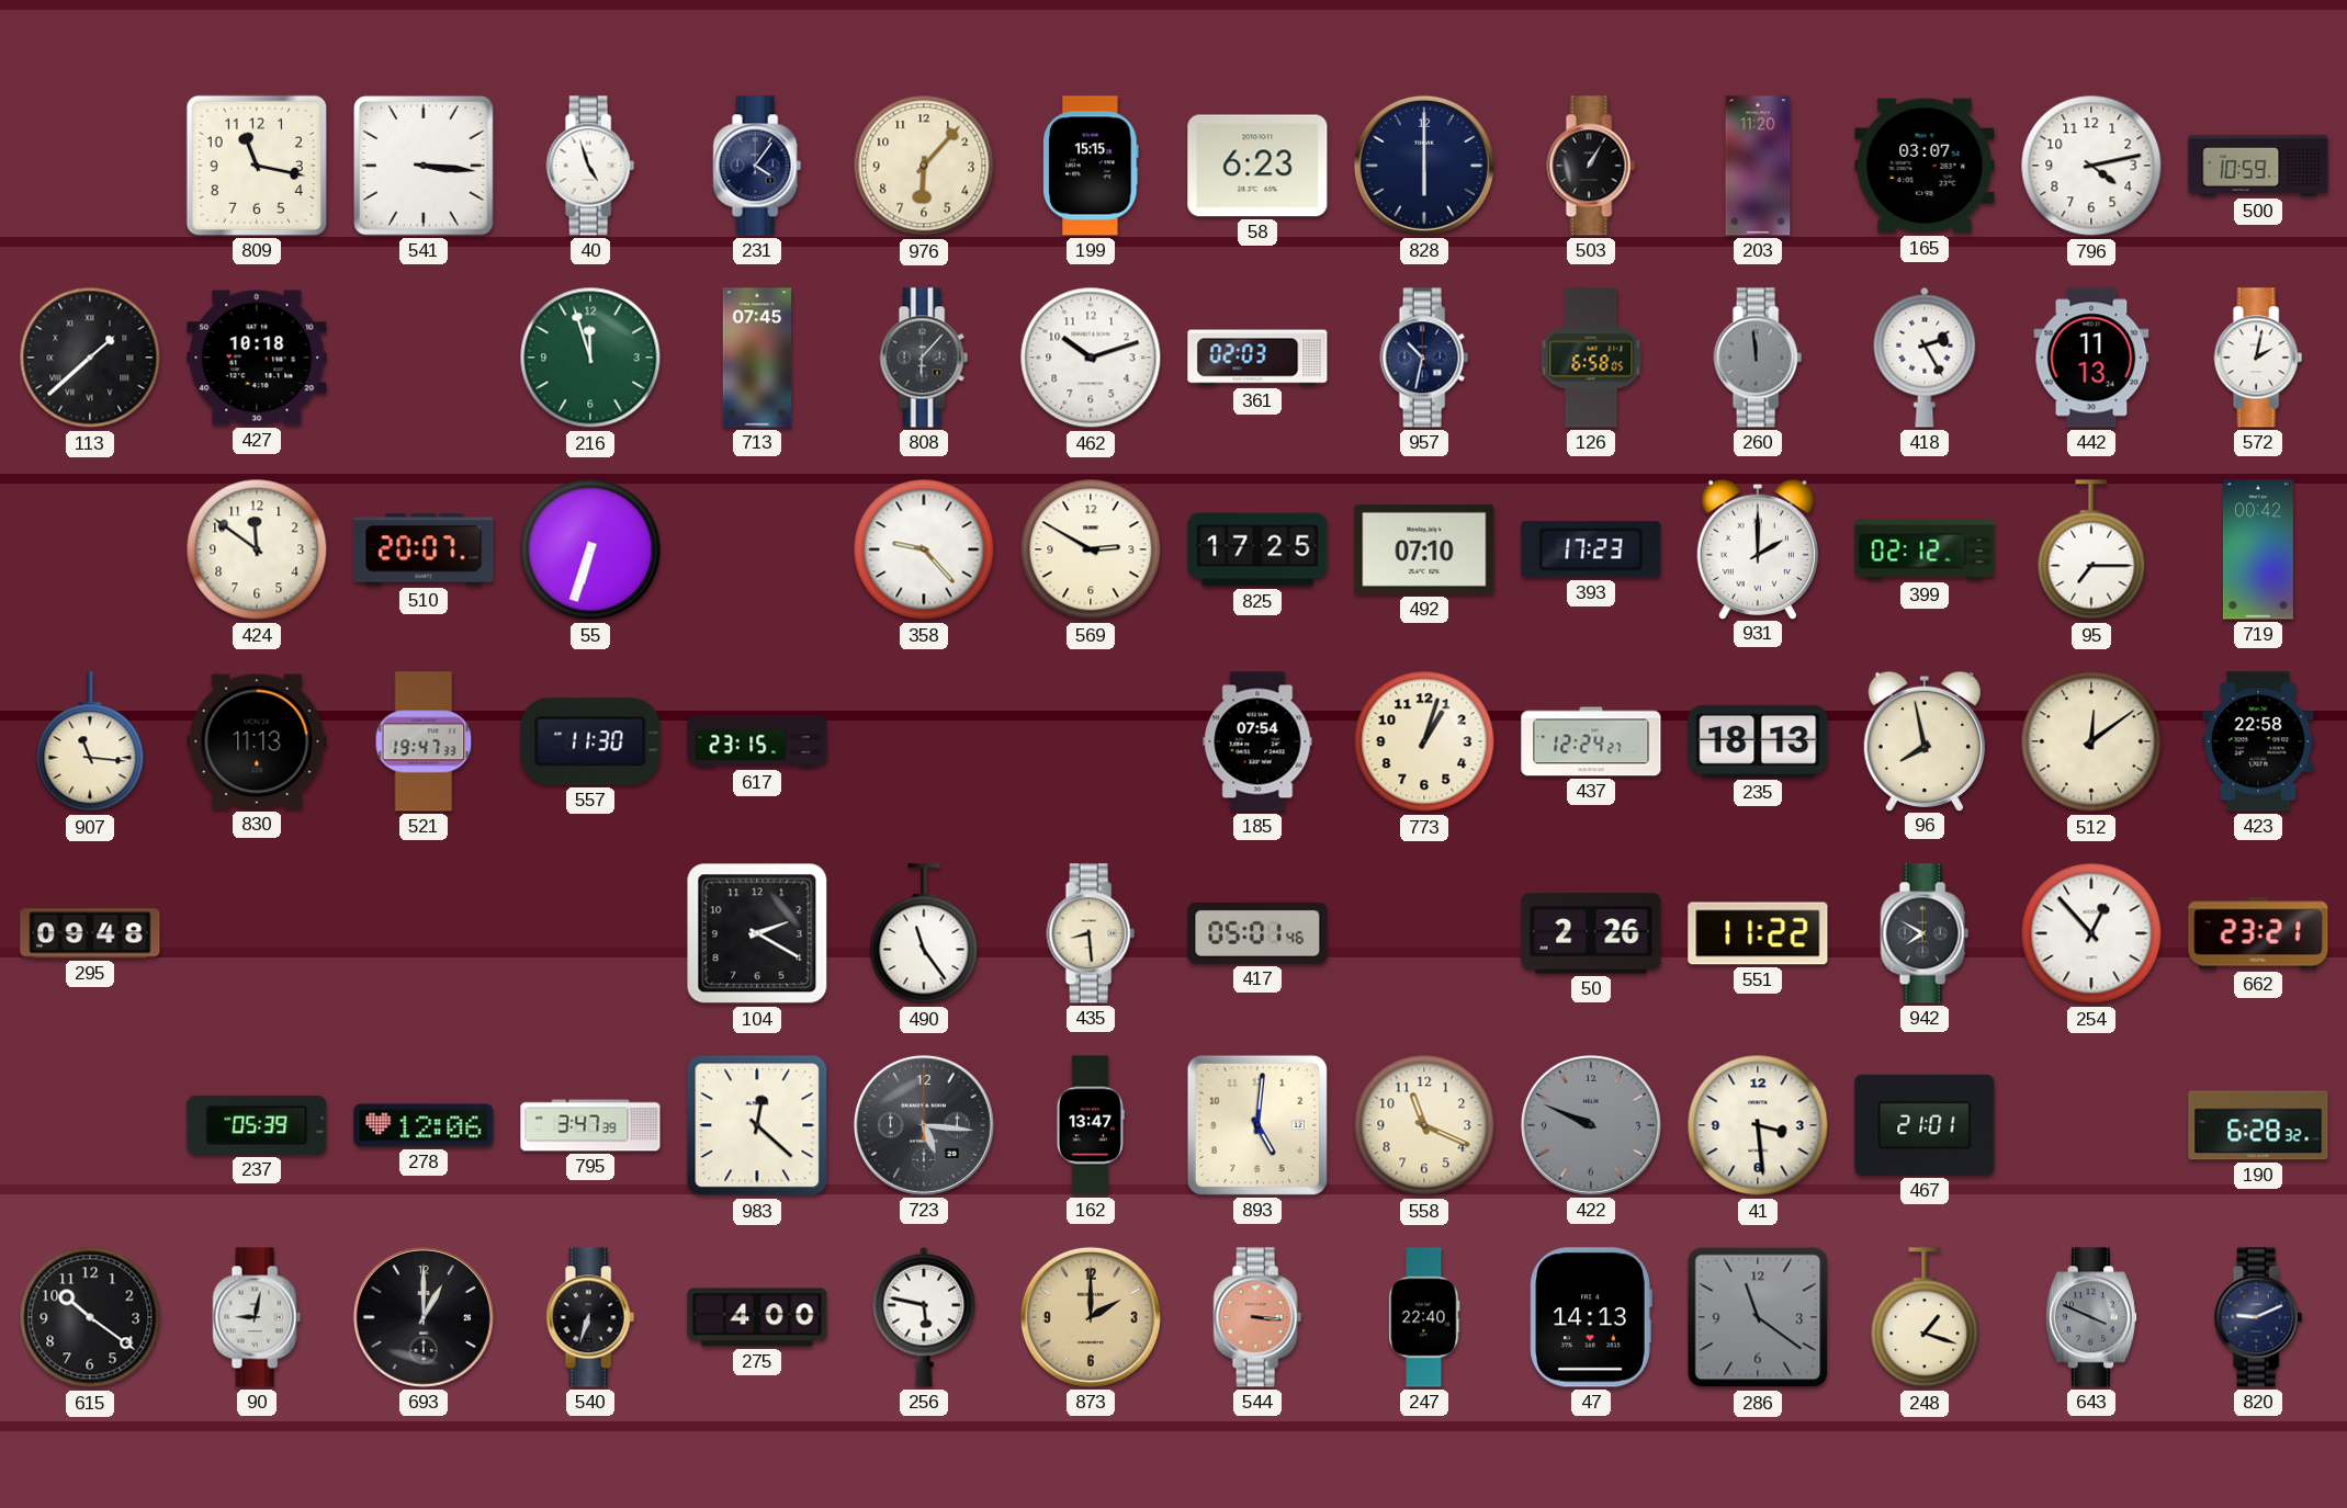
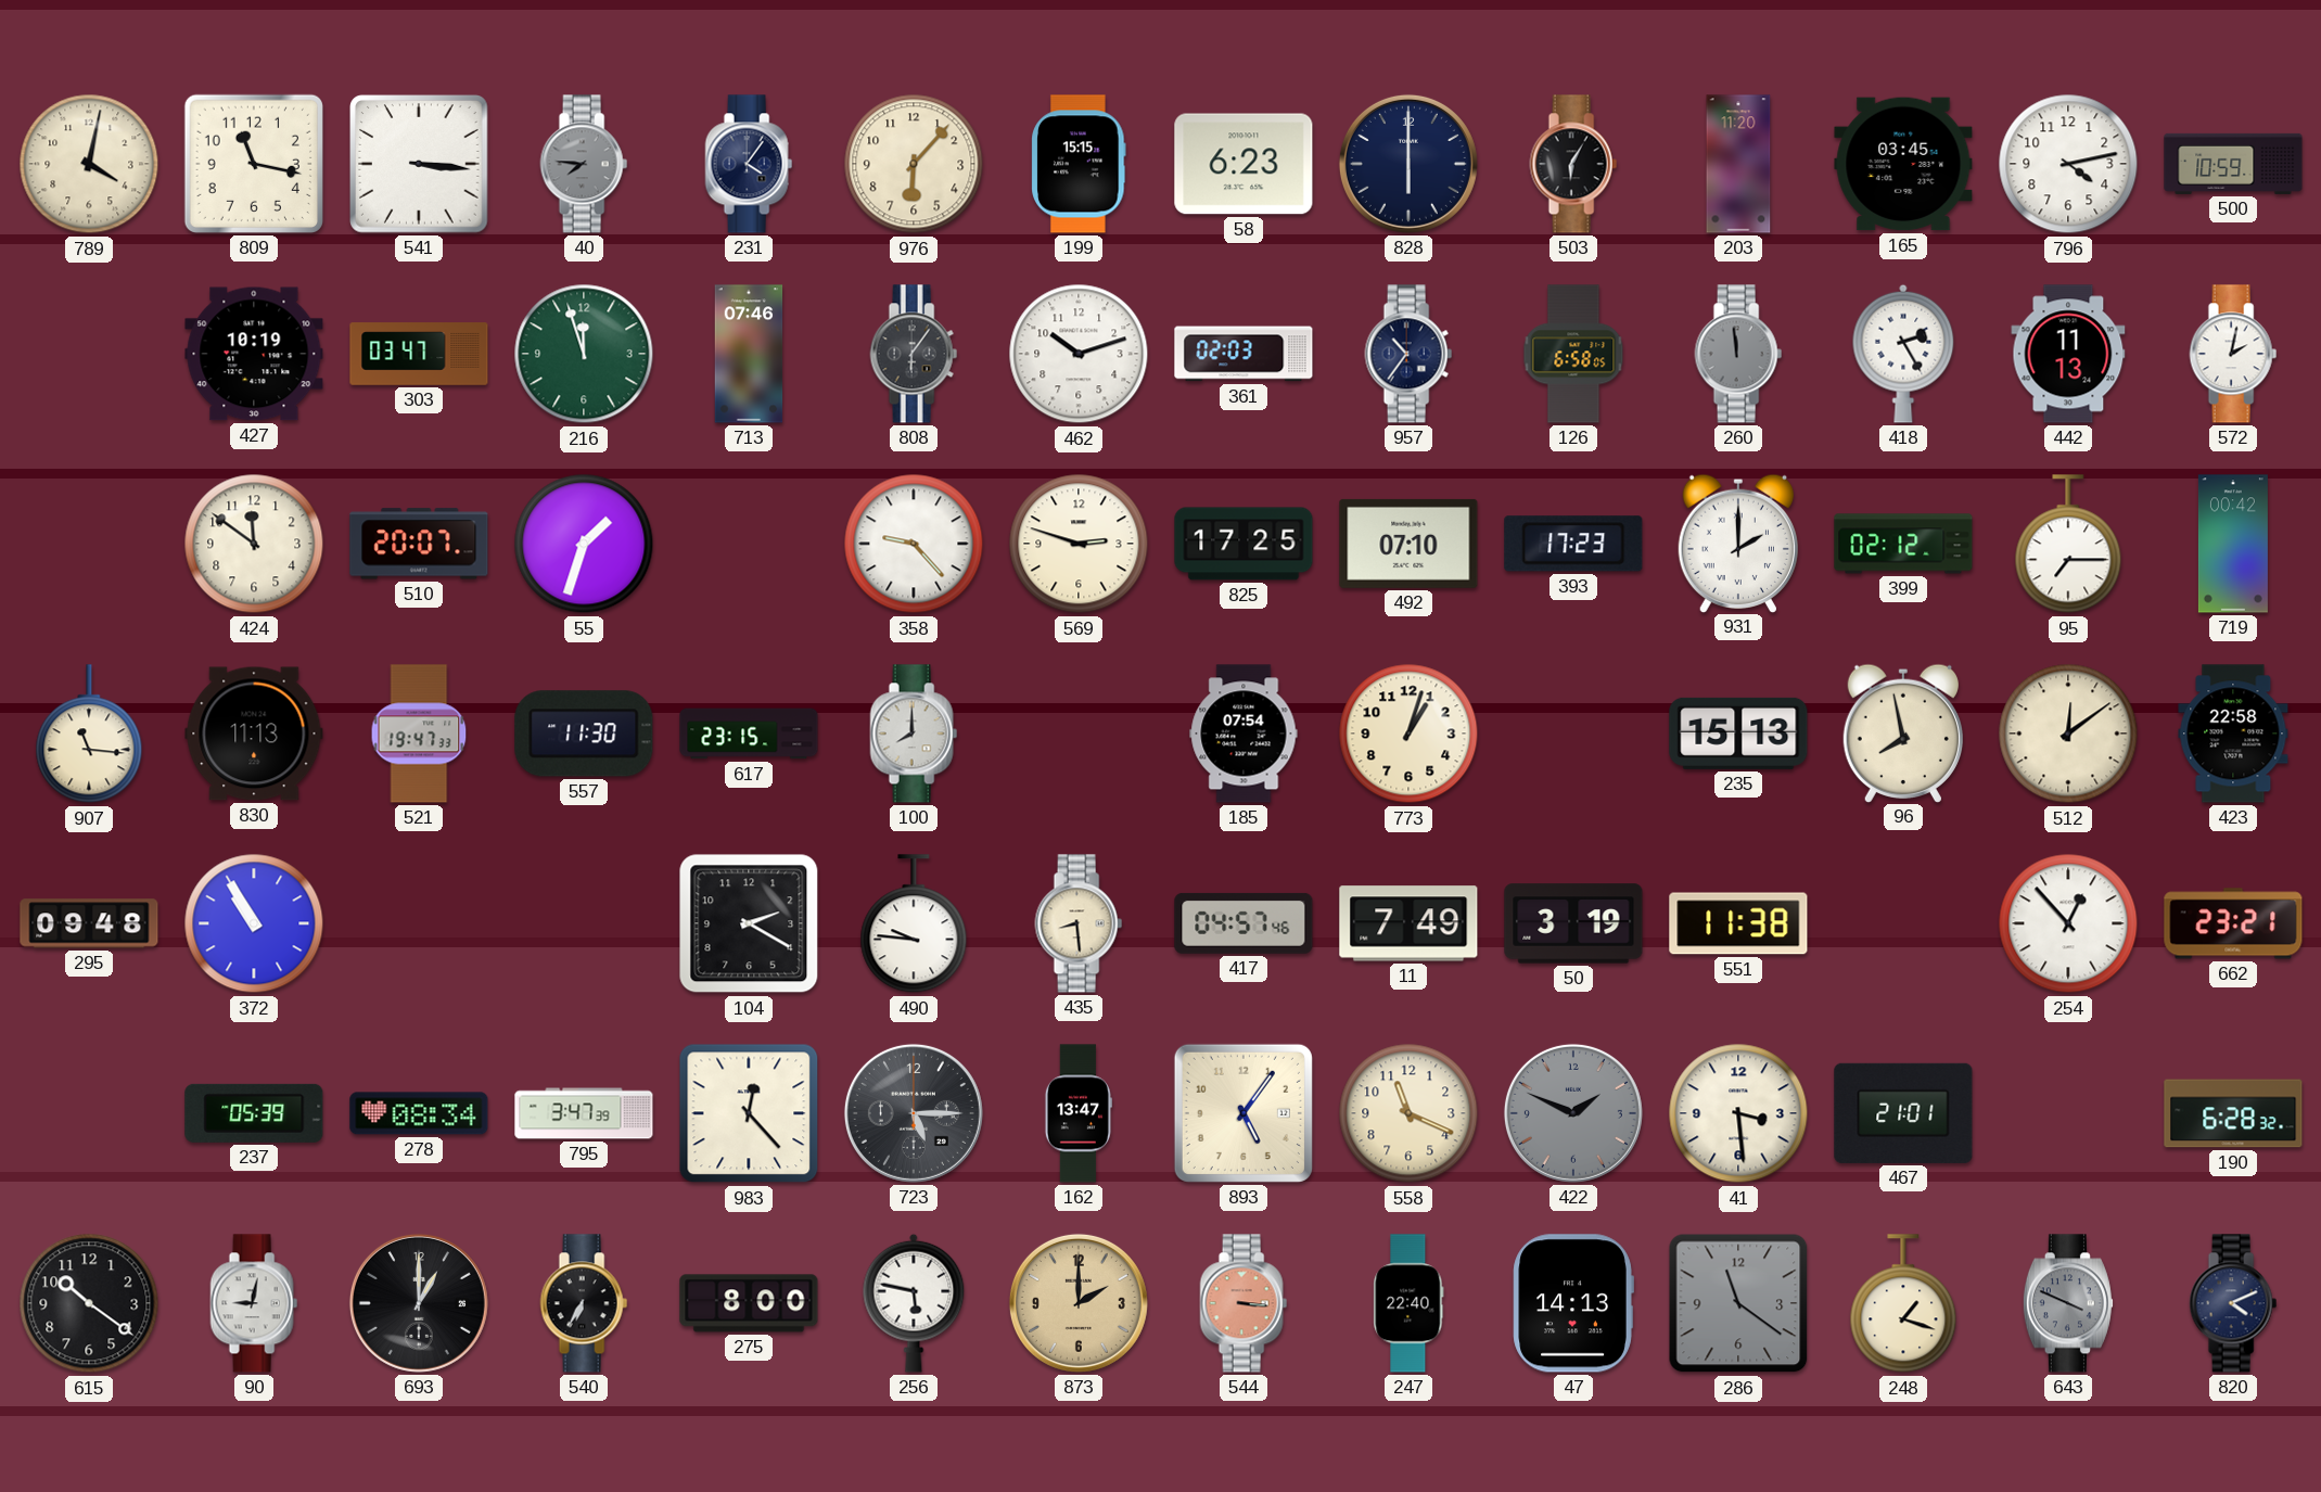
789: none -> 4:02
40: 4:57 -> 7:46
40 dial: white -> grey
503: 1:05 -> 6:05
165: 03:07 -> 03:45
113: 1:38 -> none
427: 10:18 -> 10:19
303: none -> 03:47
713: 07:45 -> 07:46
808: 6:07 -> 6:06
957: 10:32 -> 10:36
55: 6:33 -> 1:33
569: 2:50 -> 2:48
100: none -> 8:00
437: 12:24 -> none
235: 18:13 -> 15:13
372: none -> 10:55
490: 11:24 -> 9:46
417: 05:01 -> 04:57
11: none -> 7:49
50: 2:26 -> 3:19
551: 11:22 -> 11:38
942: 7:50 -> none
278: 12:06 -> 08:34
983: 12:22 -> 12:23
723: 5:16 -> 5:15
893: 5:01 -> 5:06
422: 9:49 -> 1:49
540: 6:33 -> 6:35
275: 4:00 -> 8:00
820: 9:11 -> 4:11
